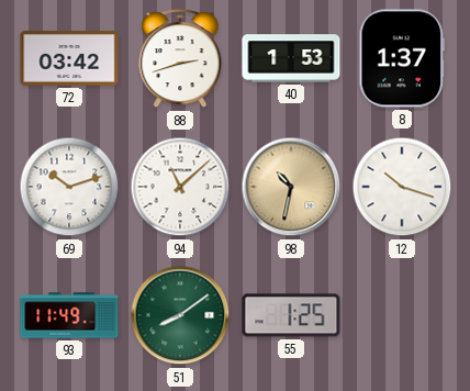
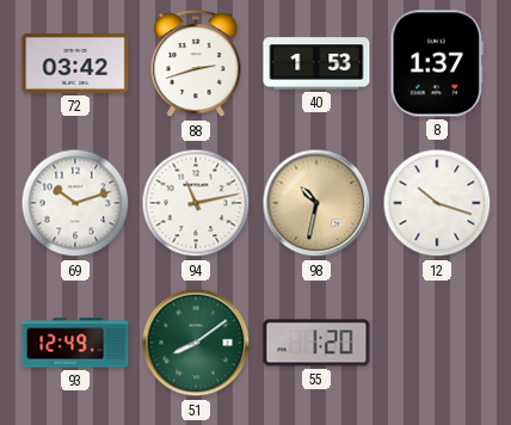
94: 11:08 -> 11:13
93: 11:49 -> 12:49
55: 1:25 -> 1:20
